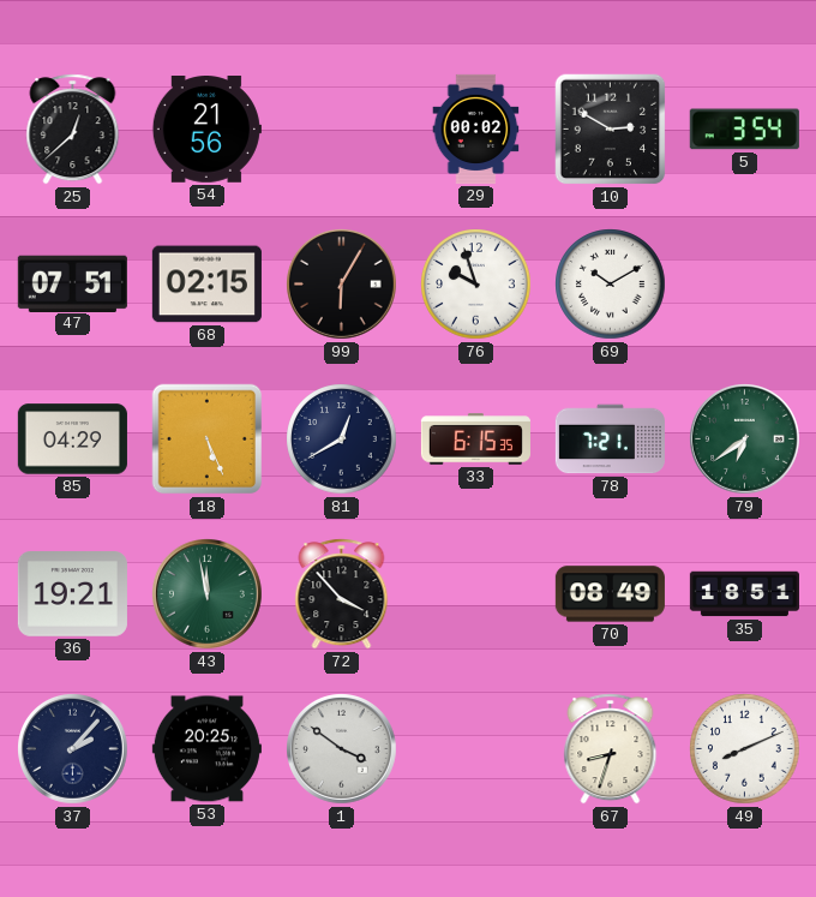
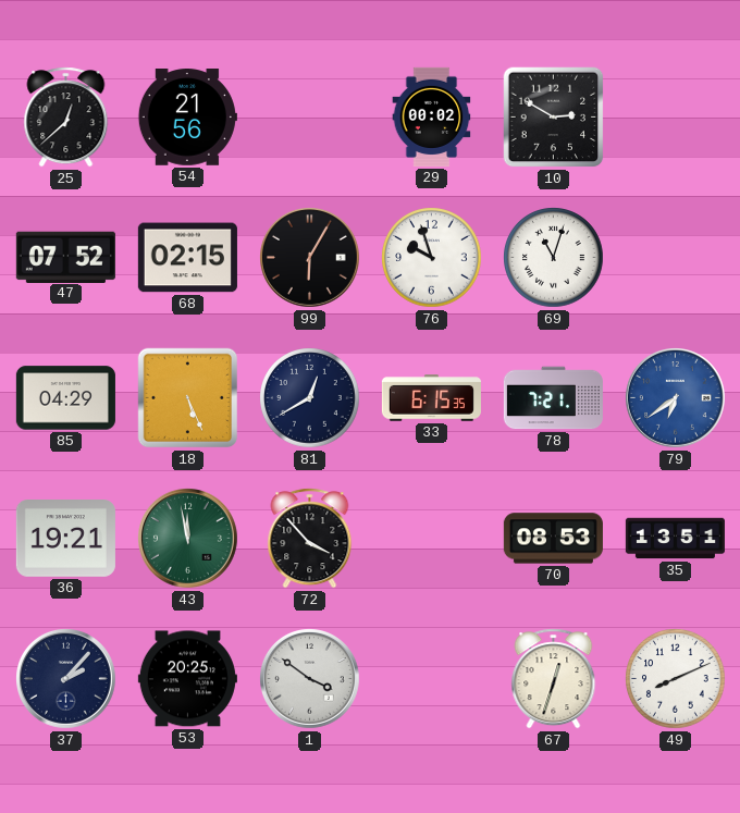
5: 3:54 -> none
47: 07:51 -> 07:52
69: 10:10 -> 11:03
79 dial: green -> blue
70: 08:49 -> 08:53
35: 18:51 -> 13:51
67: 8:33 -> 12:33
